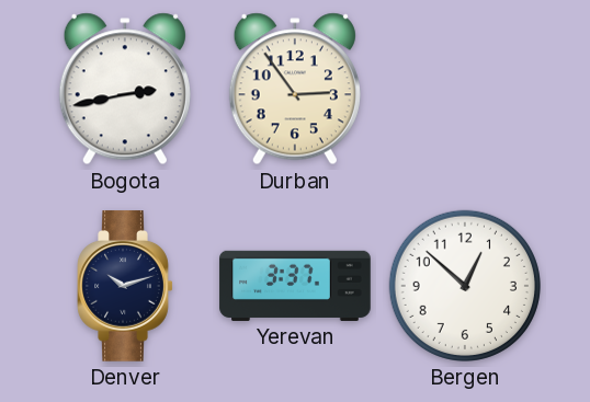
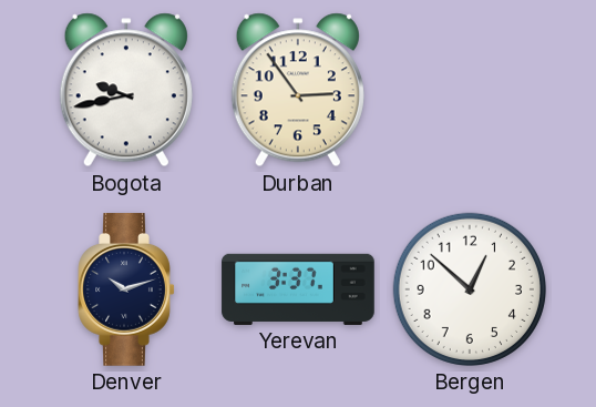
Bogota: 2:43 -> 9:43
